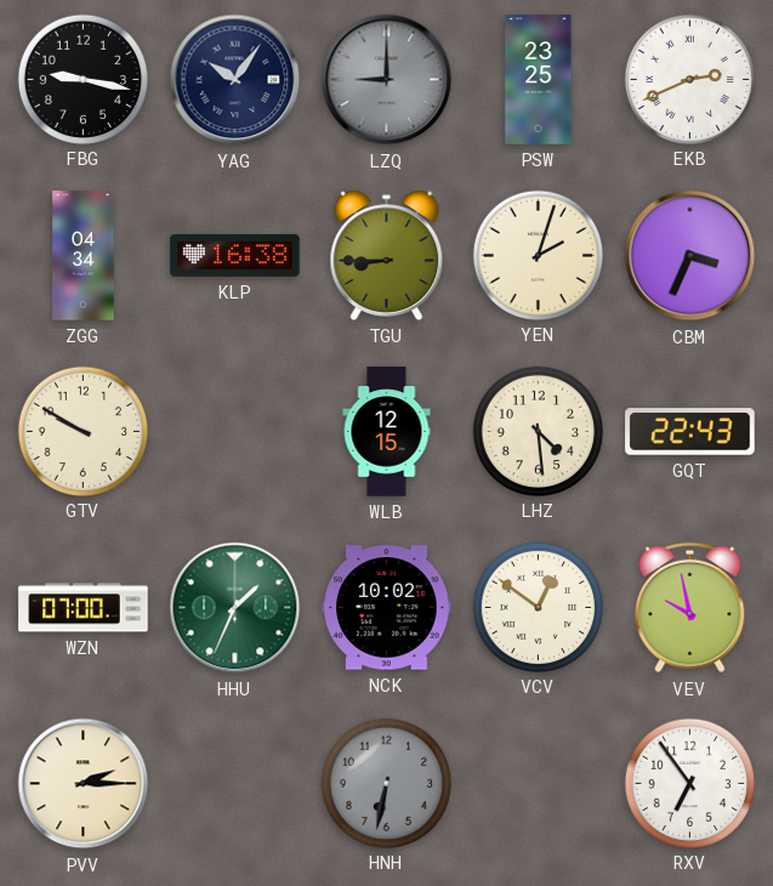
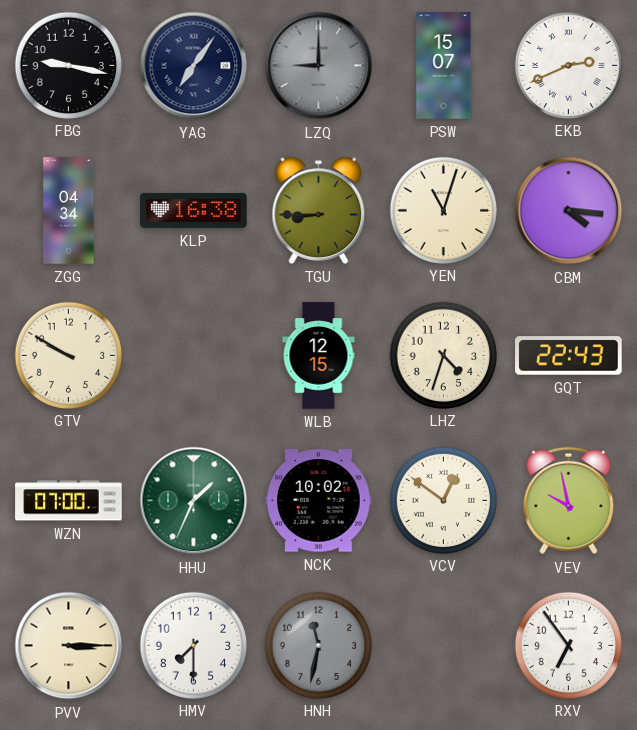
YAG: 10:06 -> 7:06
PSW: 23:25 -> 15:07
YEN: 2:03 -> 11:03
CBM: 3:34 -> 4:16
LHZ: 4:29 -> 4:33
PVV: 2:15 -> 3:15
HMV: none -> 7:30
HNH: 6:32 -> 11:32
